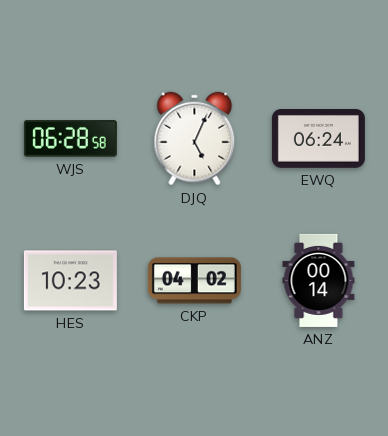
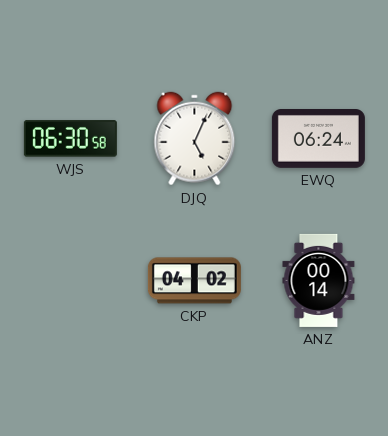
WJS: 06:28 -> 06:30
HES: 10:23 -> none
